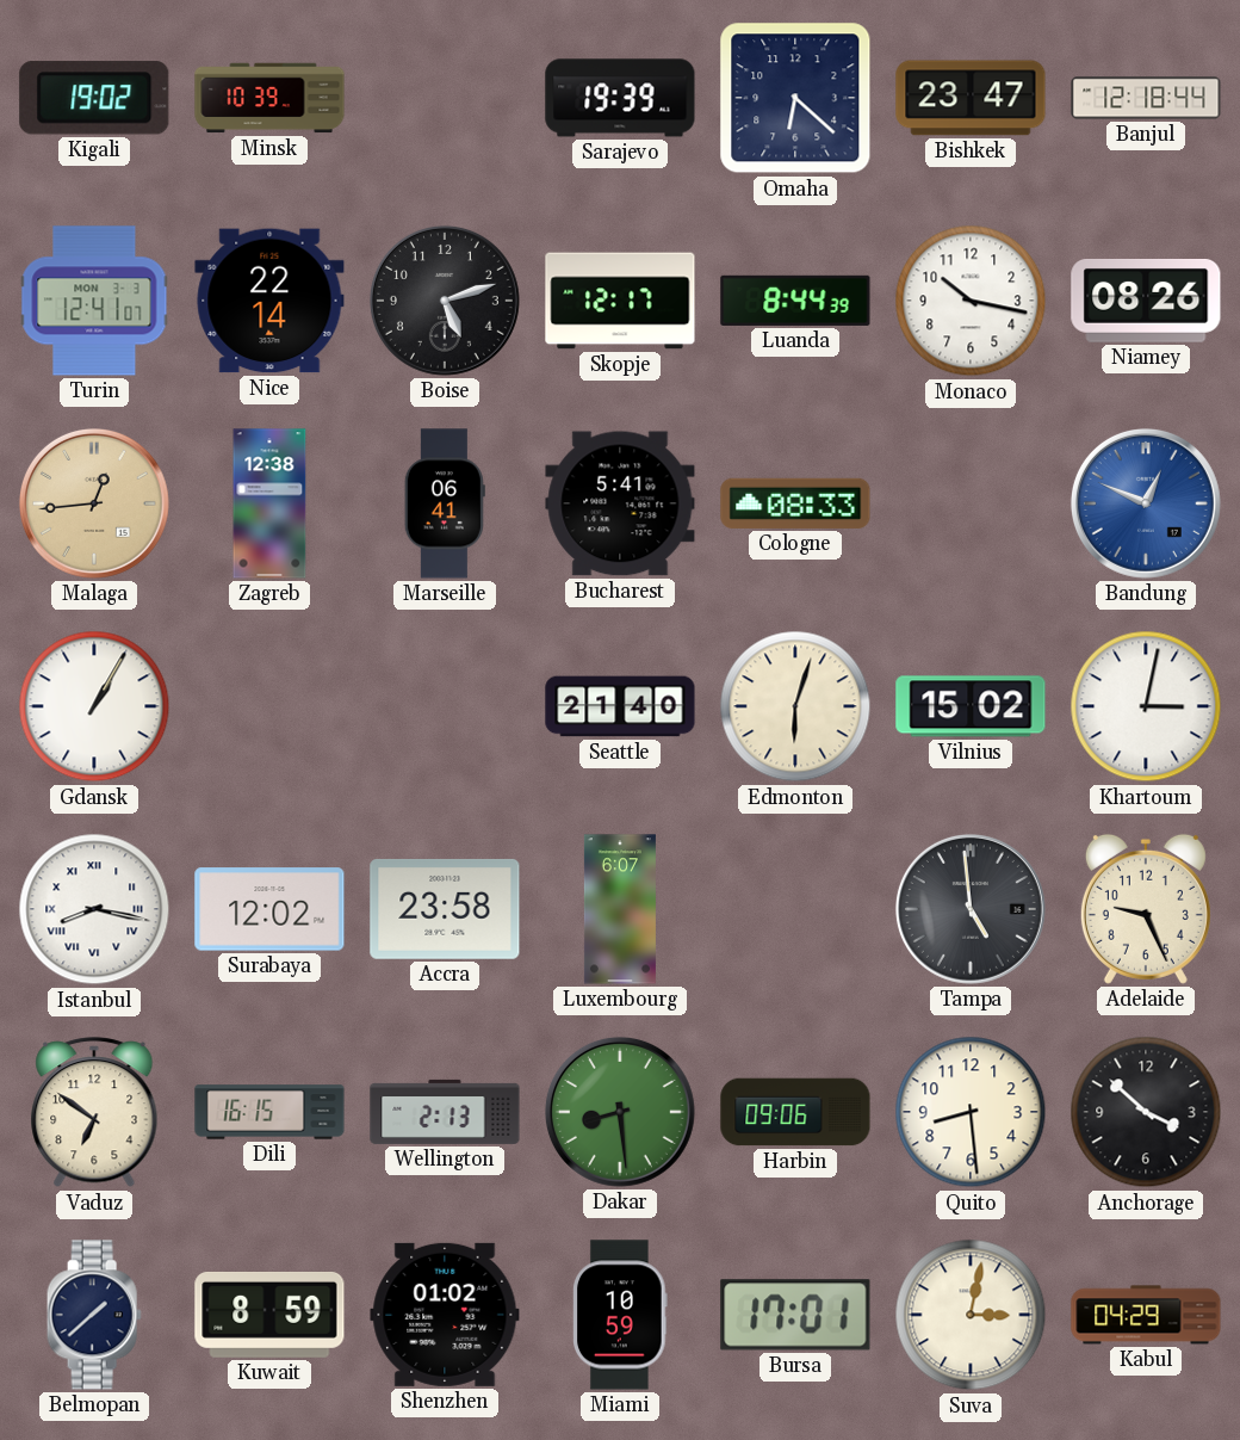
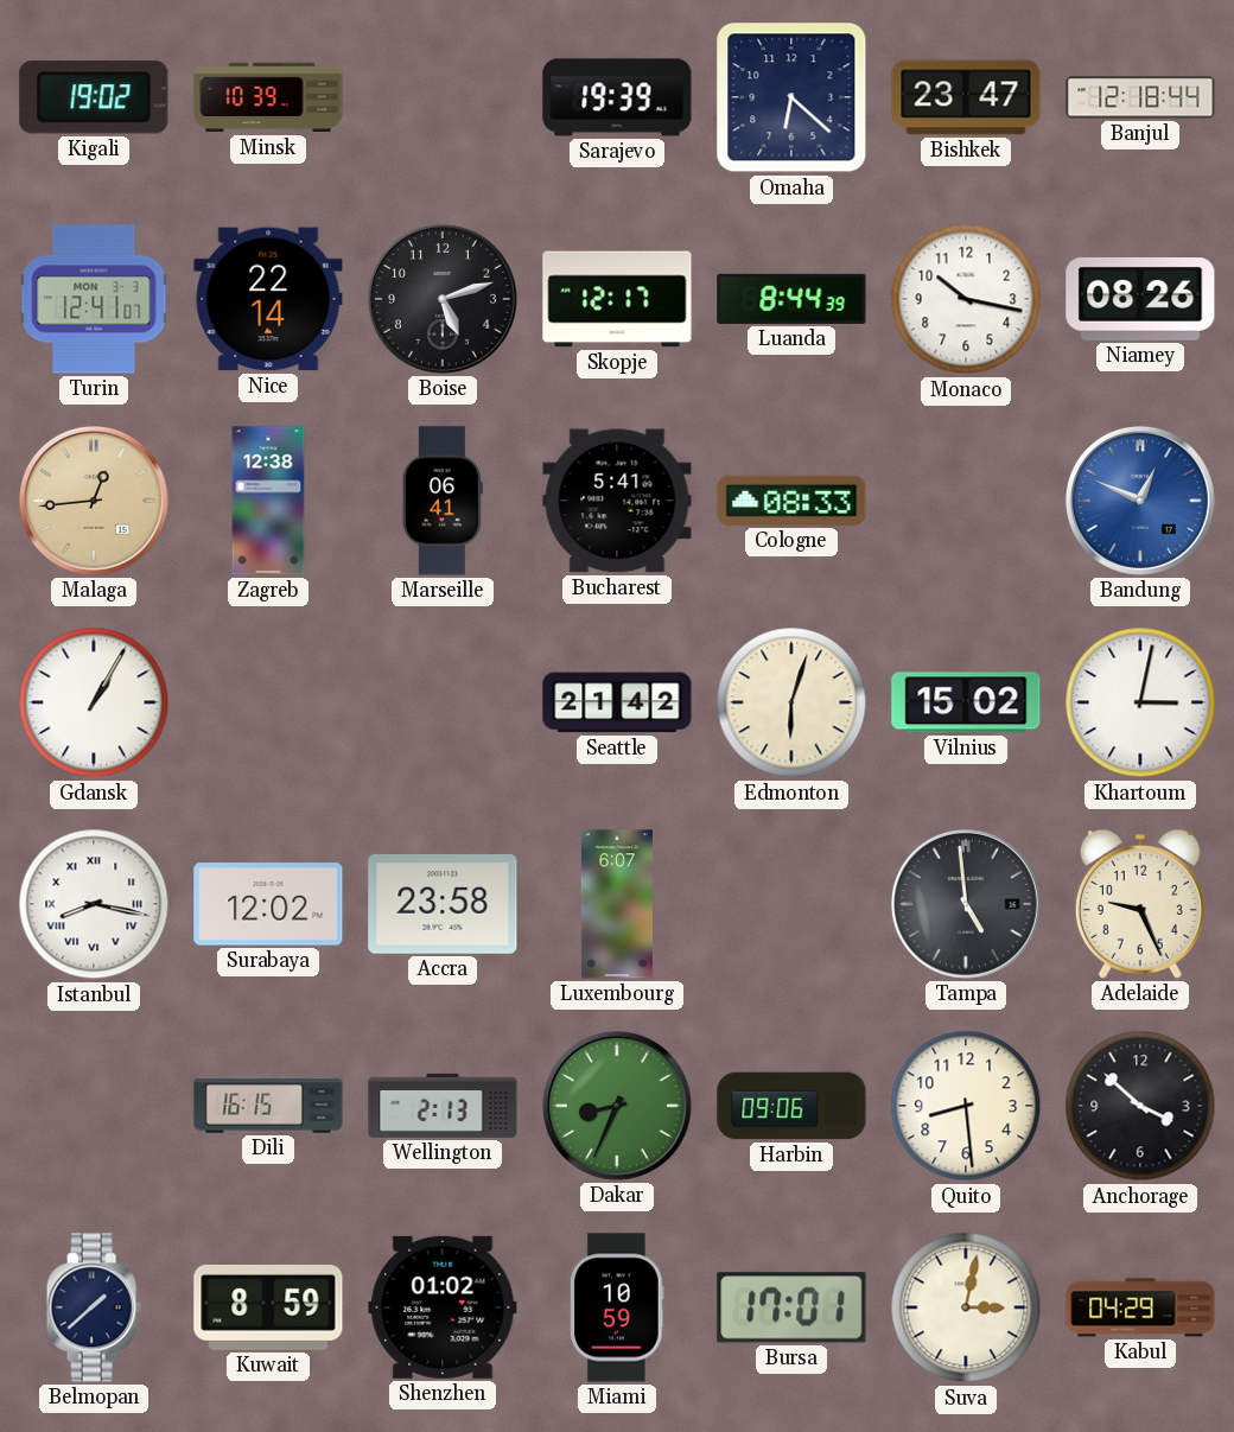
Seattle: 21:40 -> 21:42
Vaduz: 6:51 -> none
Dakar: 8:29 -> 8:34
